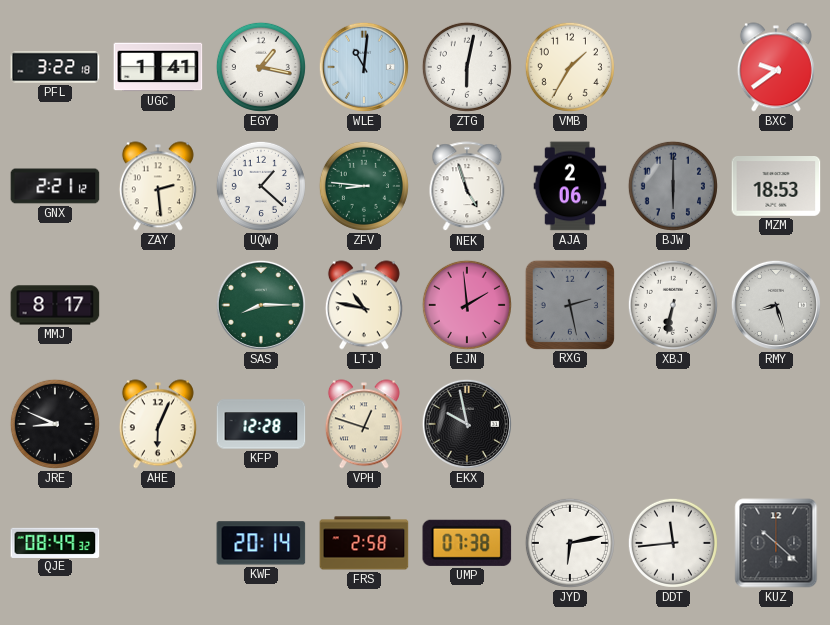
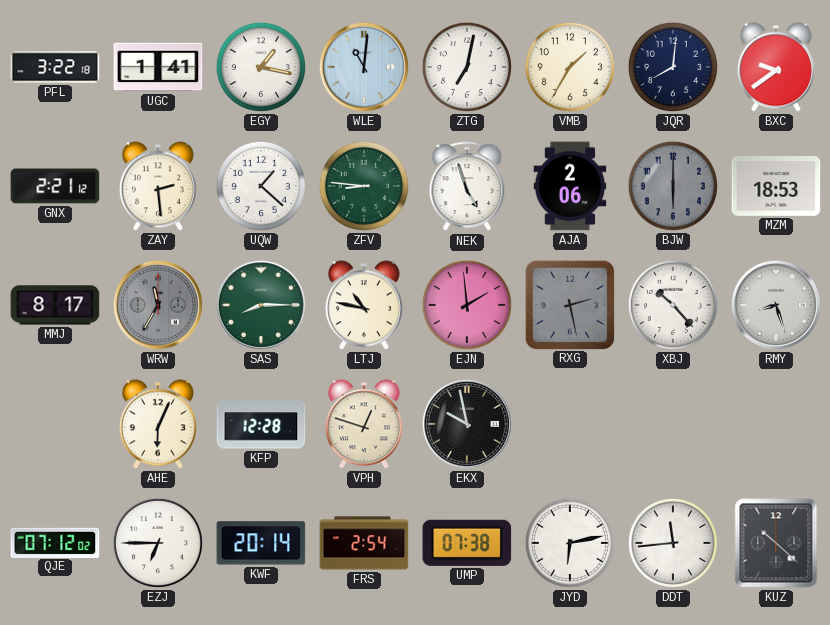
ZTG: 6:02 -> 7:02
JQR: none -> 8:01
WRW: none -> 11:35
XBJ: 6:32 -> 10:23
JRE: 8:49 -> none
QJE: 08:49 -> 07:12
EZJ: none -> 6:45
FRS: 2:58 -> 2:54
